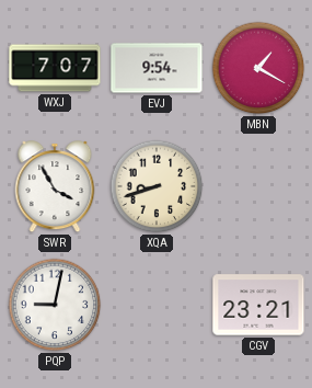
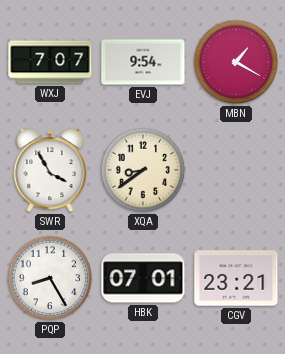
XQA: 8:42 -> 8:39
PQP: 9:02 -> 8:25
HBK: none -> 07:01
